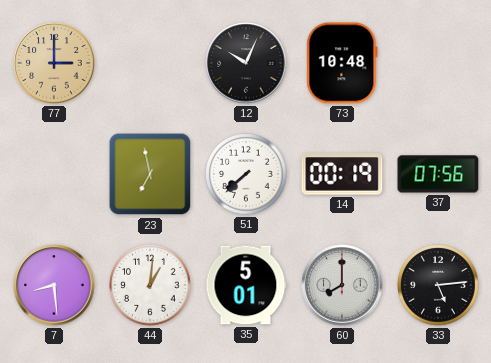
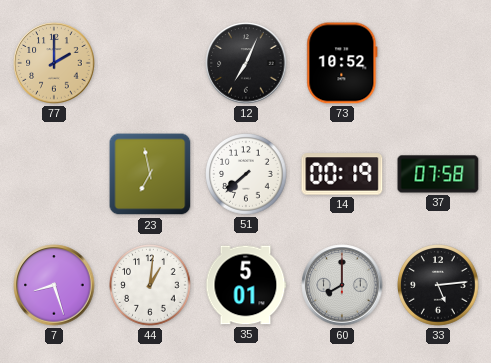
77: 3:00 -> 2:00
12: 10:04 -> 7:04
73: 10:48 -> 10:52
37: 07:56 -> 07:58
7: 8:29 -> 8:27
